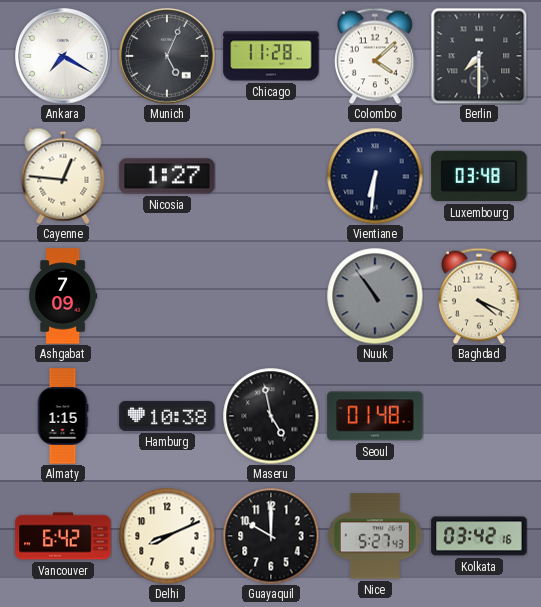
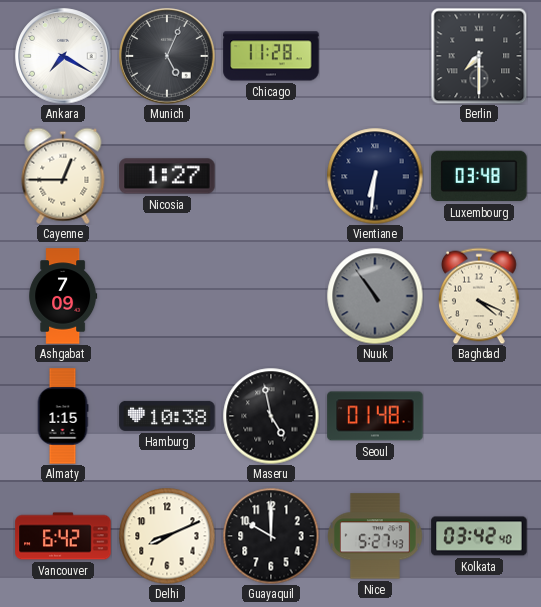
Colombo: 4:08 -> none
Cayenne: 12:46 -> 12:45
Kolkata: 03:42:16 -> 03:42:40
